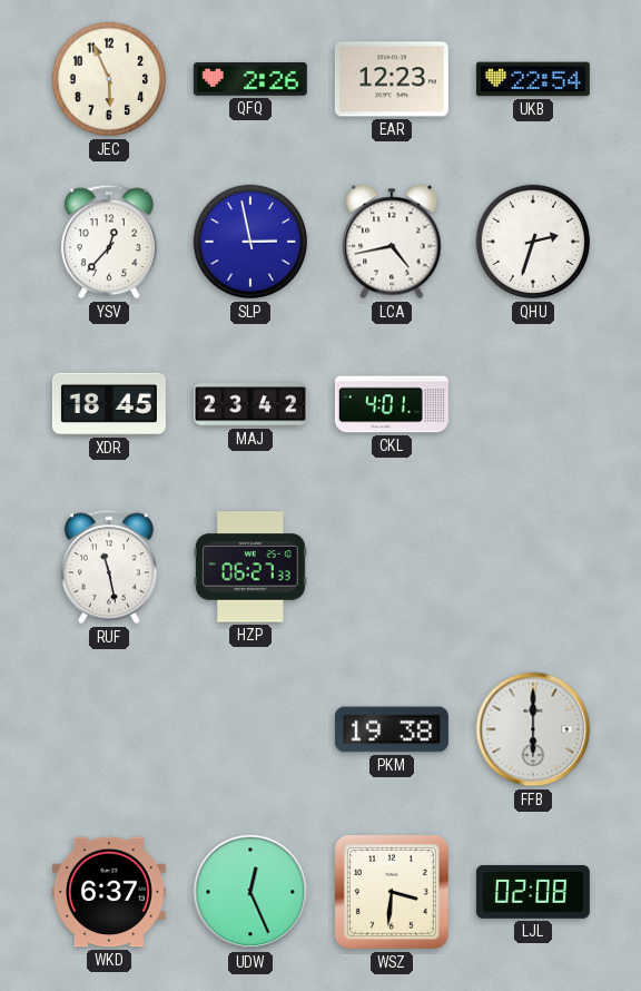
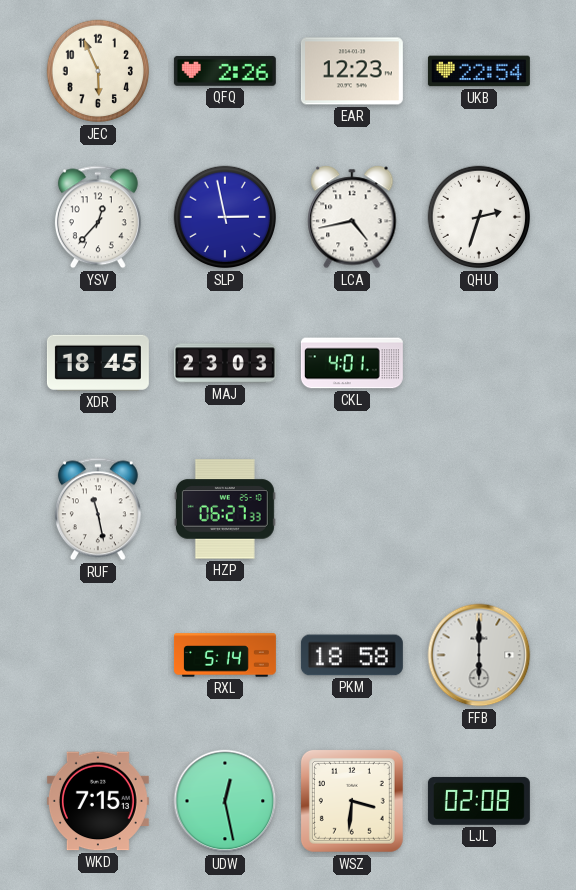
MAJ: 23:42 -> 23:03
RXL: none -> 5:14
PKM: 19:38 -> 18:58
WKD: 6:37 -> 7:15
UDW: 12:26 -> 12:28
